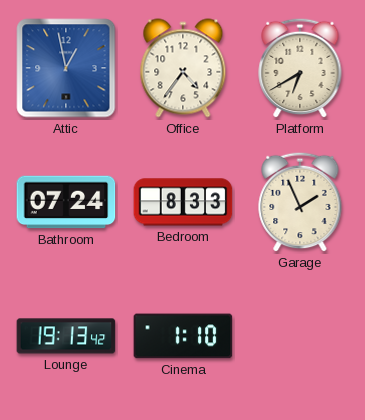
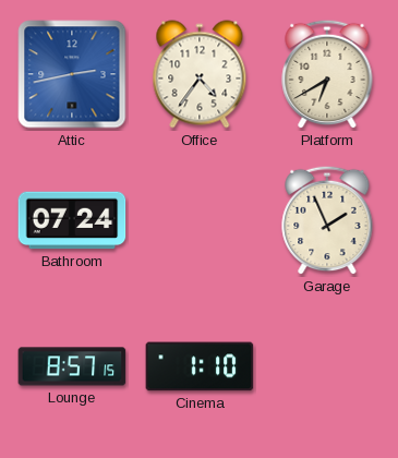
Attic: 12:58 -> 2:43
Bedroom: 8:33 -> none
Lounge: 19:13 -> 8:57
